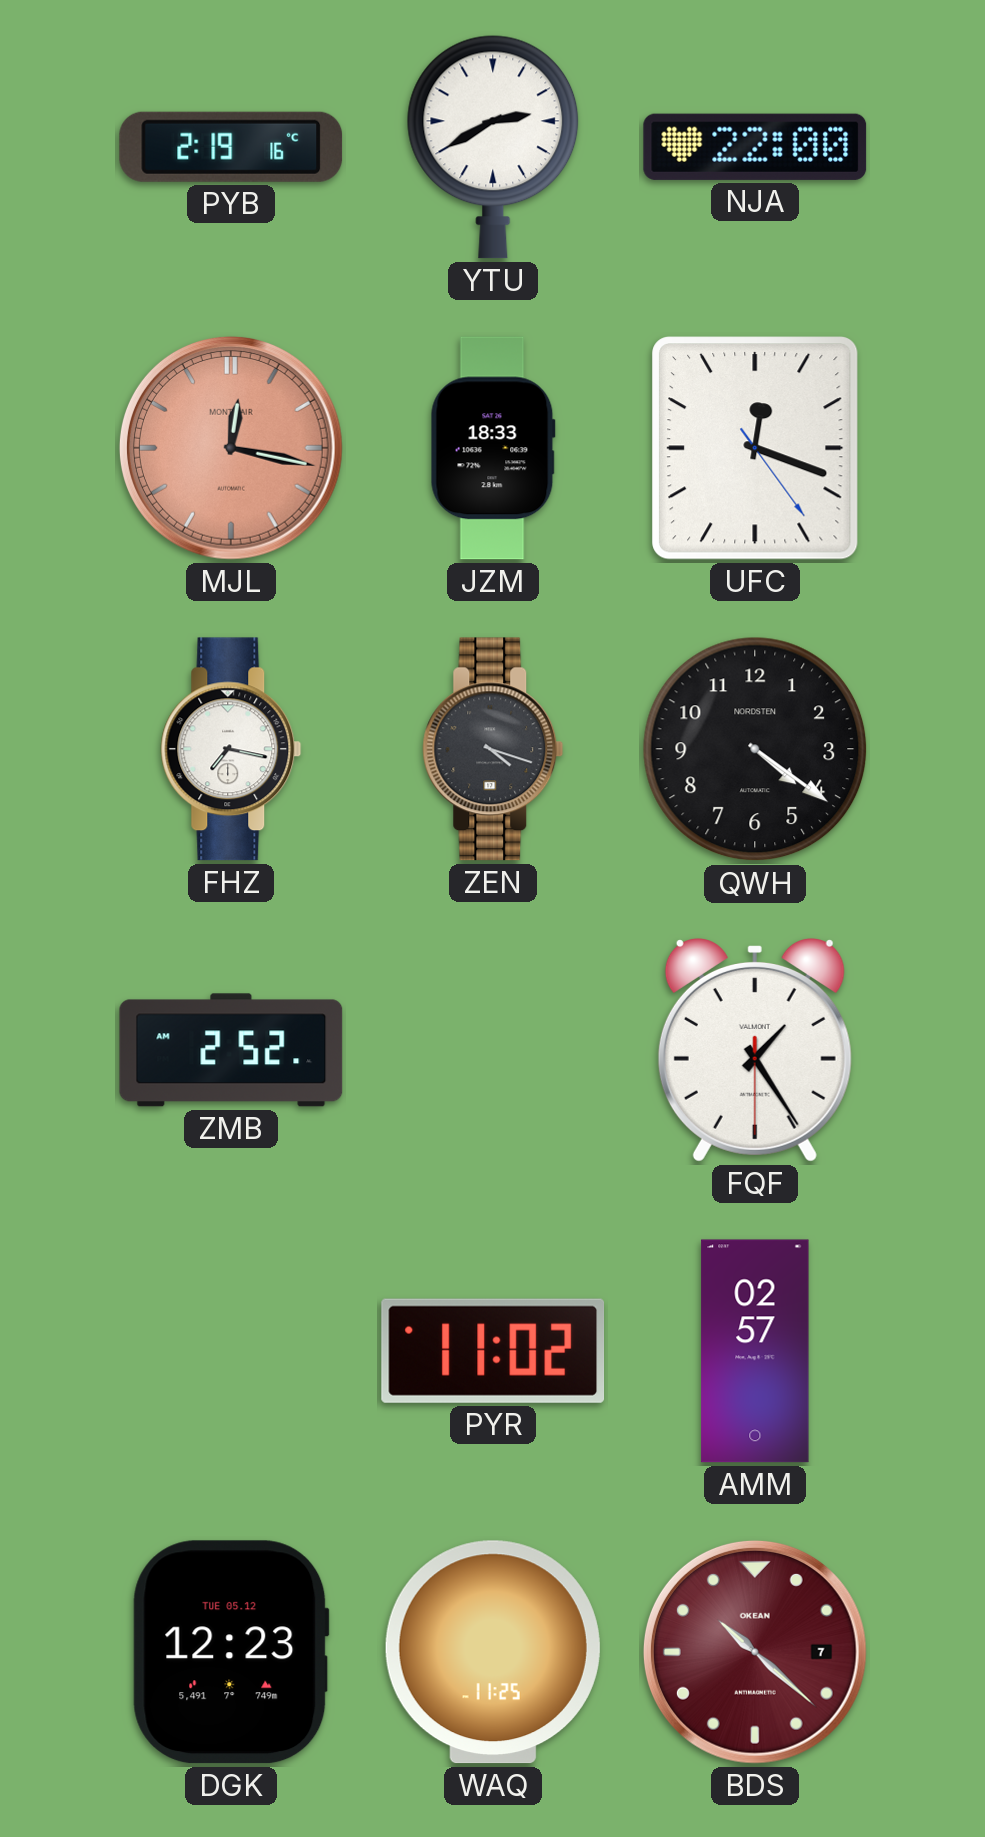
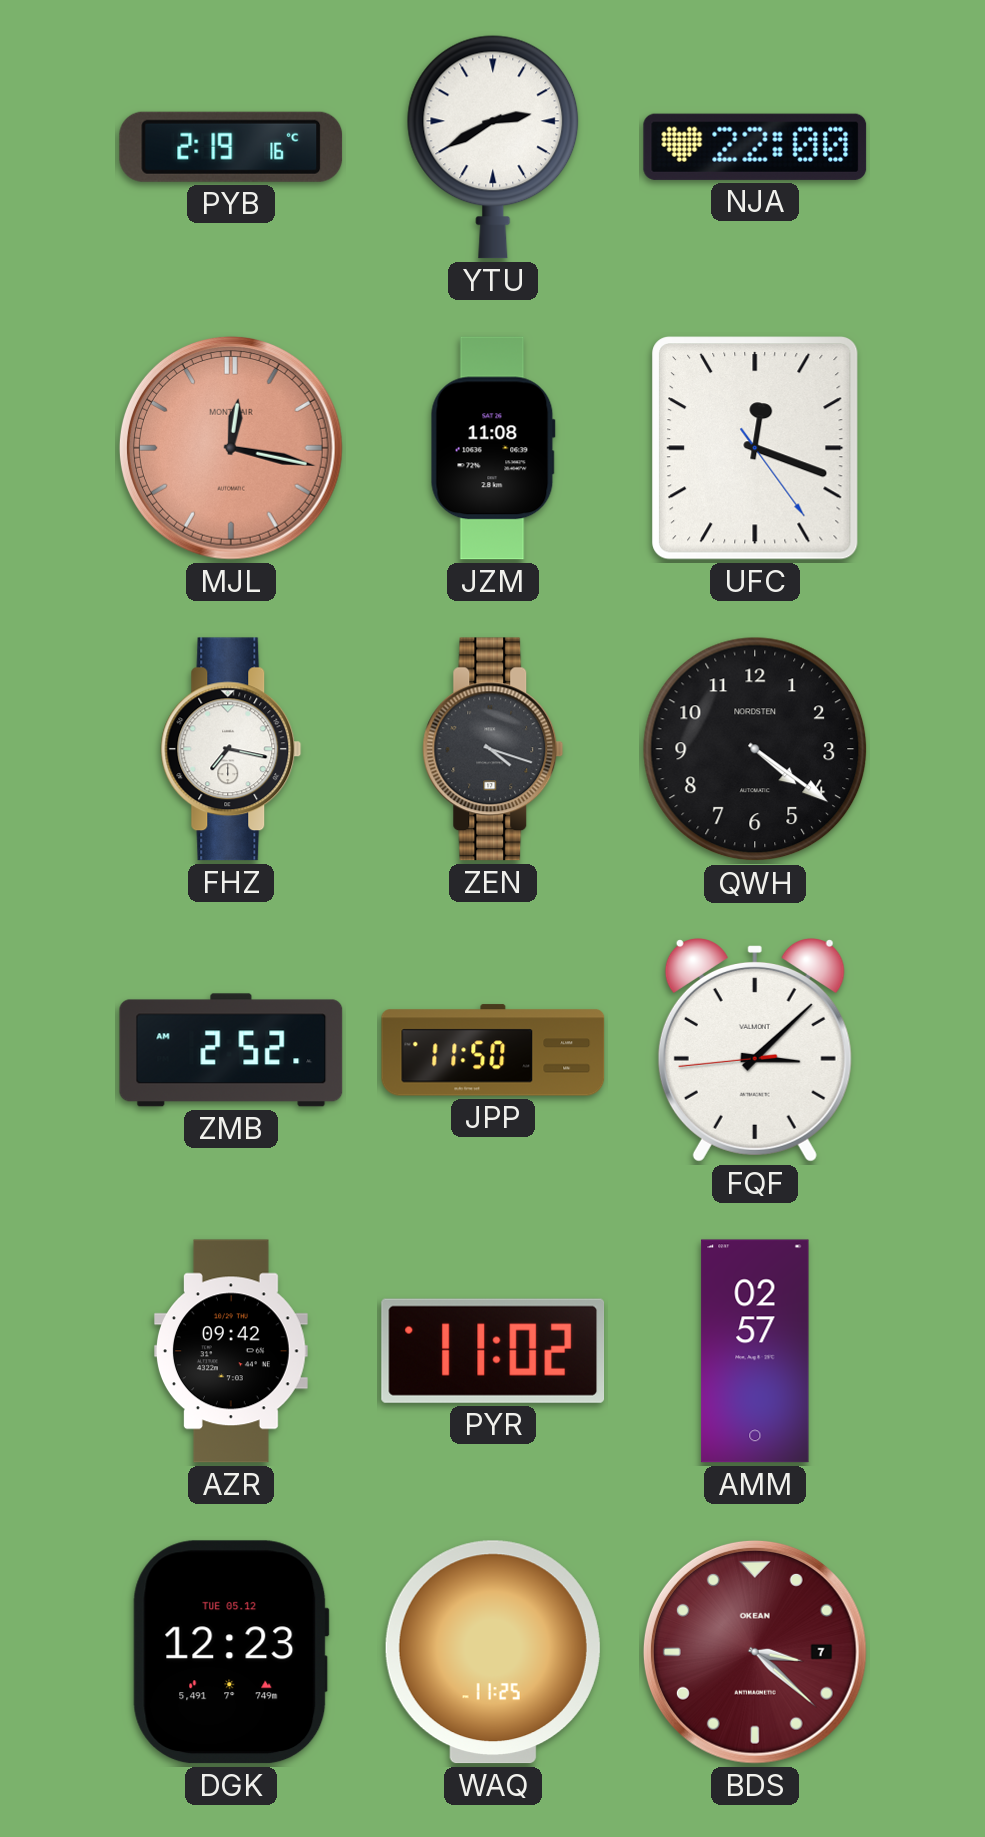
JZM: 18:33 -> 11:08
JPP: none -> 11:50
FQF: 1:24 -> 3:07
AZR: none -> 09:42
BDS: 10:22 -> 3:22
